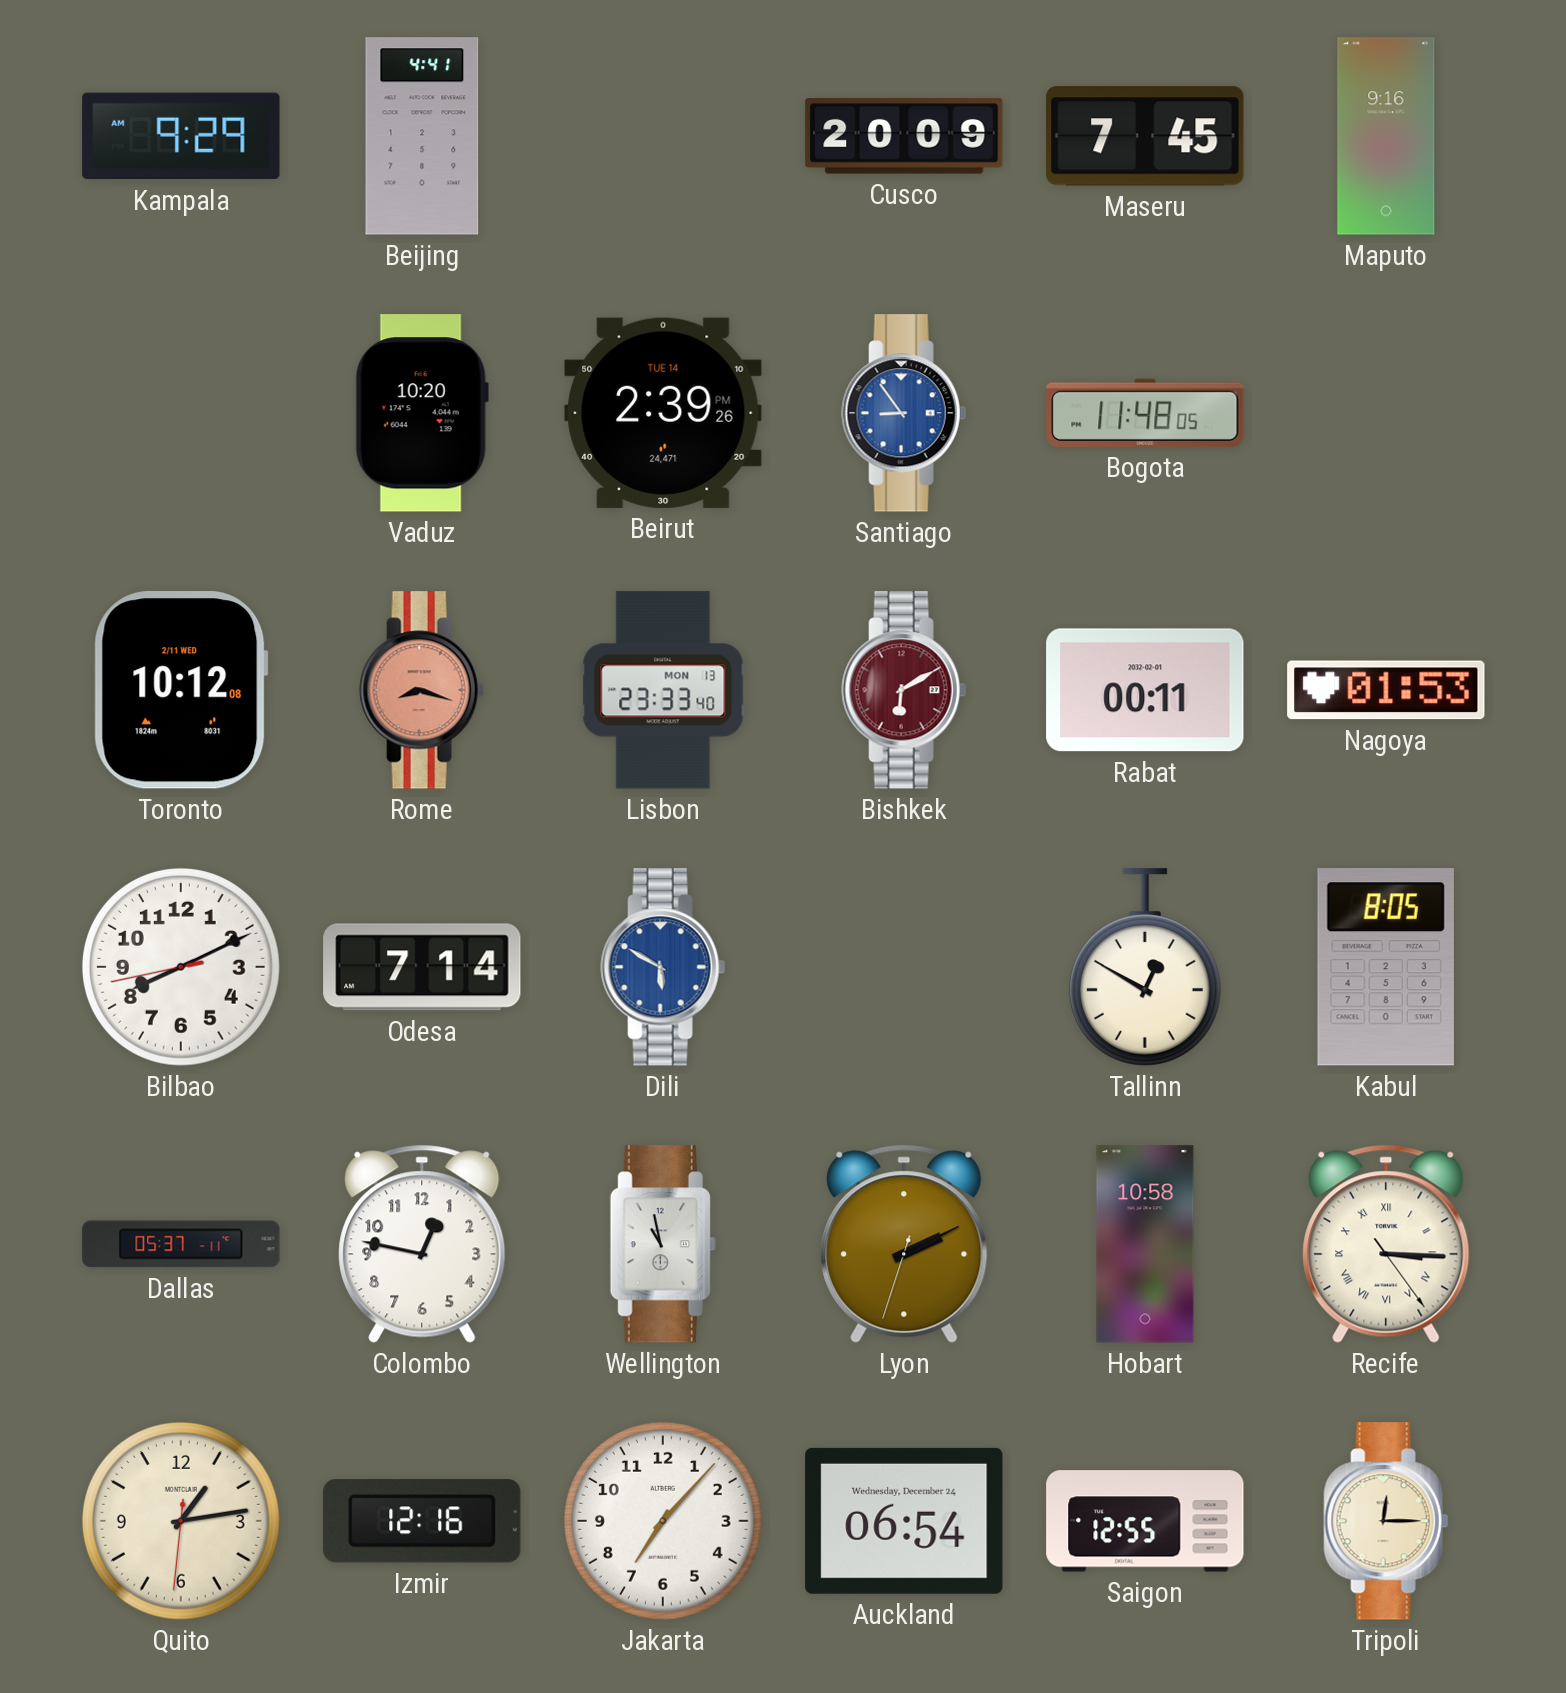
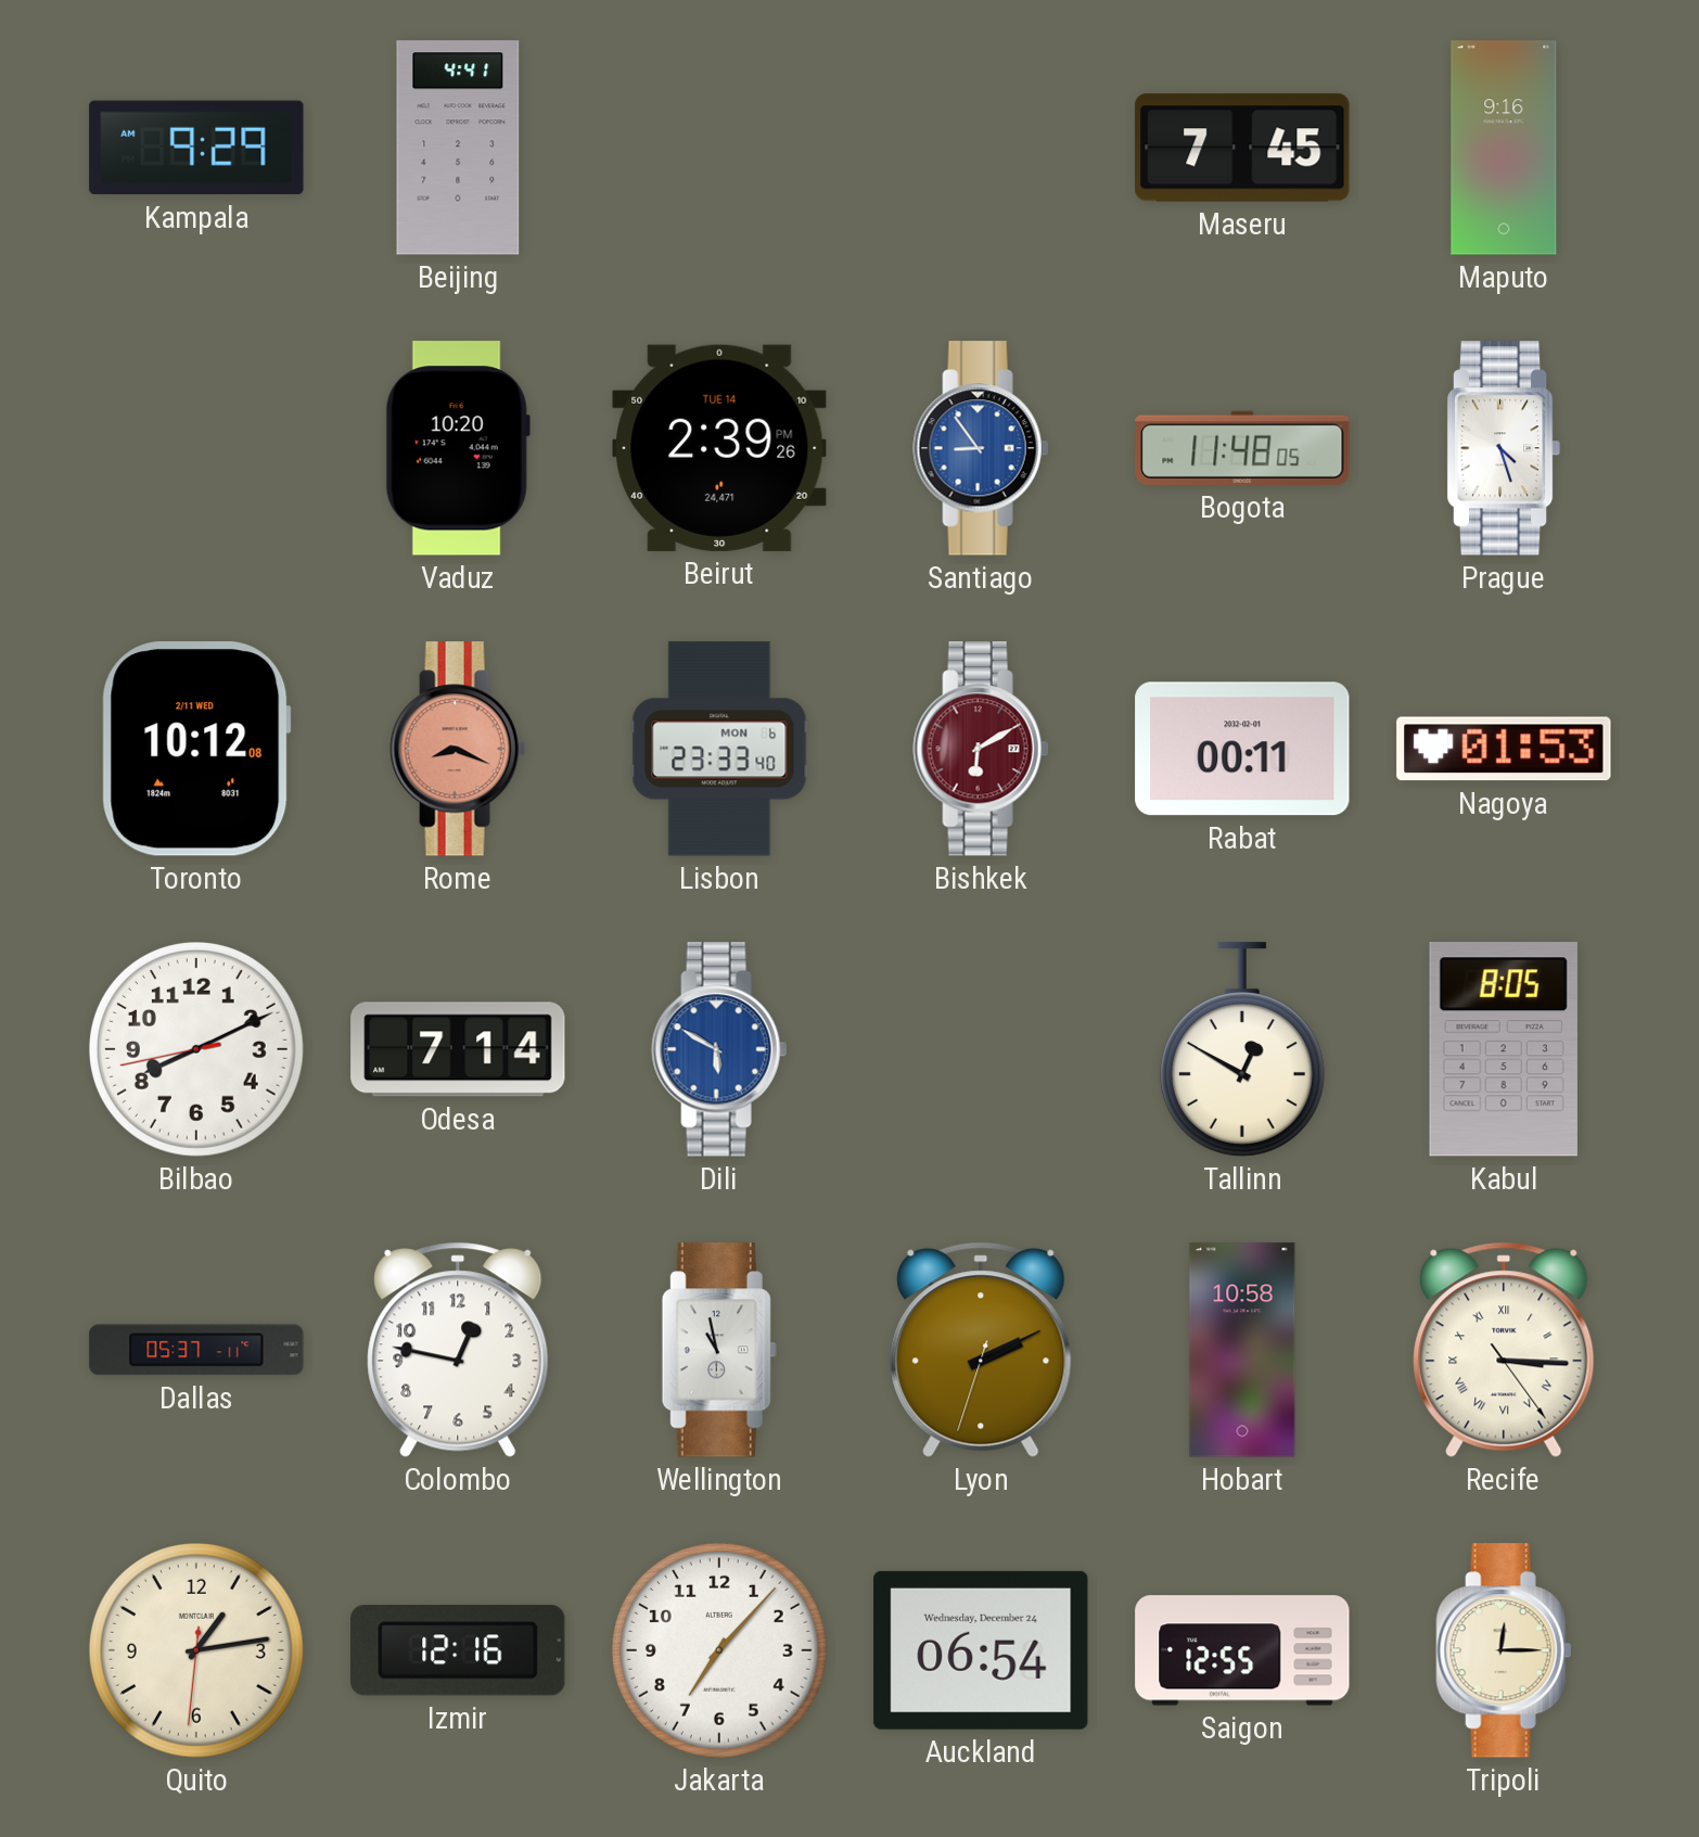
Cusco: 20:09 -> none
Prague: none -> 4:27
Rome: 8:18 -> 8:19
Lisbon date: MON 13 -> MON 6
